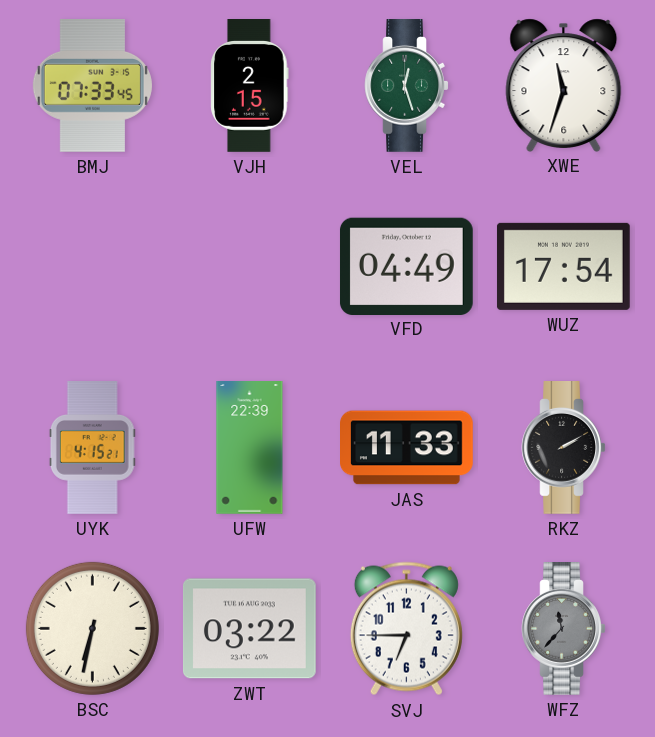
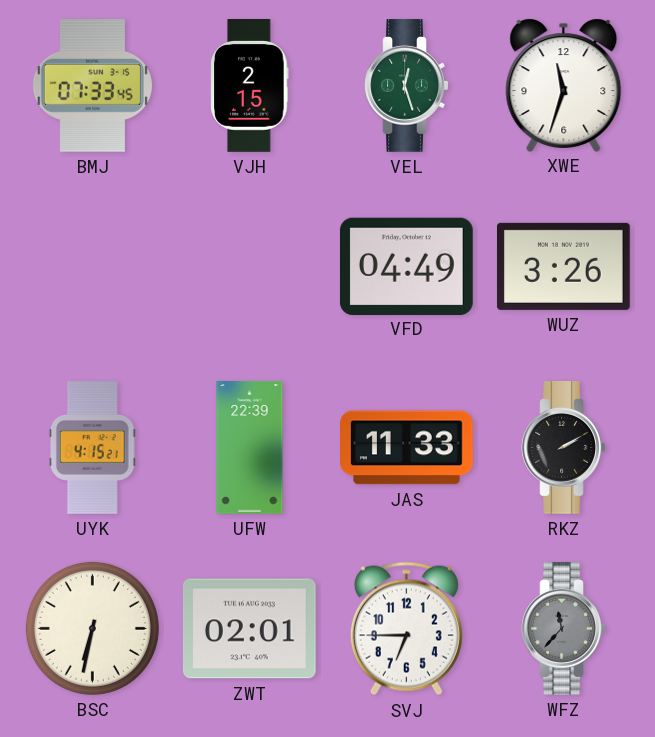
WUZ: 17:54 -> 3:26
ZWT: 03:22 -> 02:01
